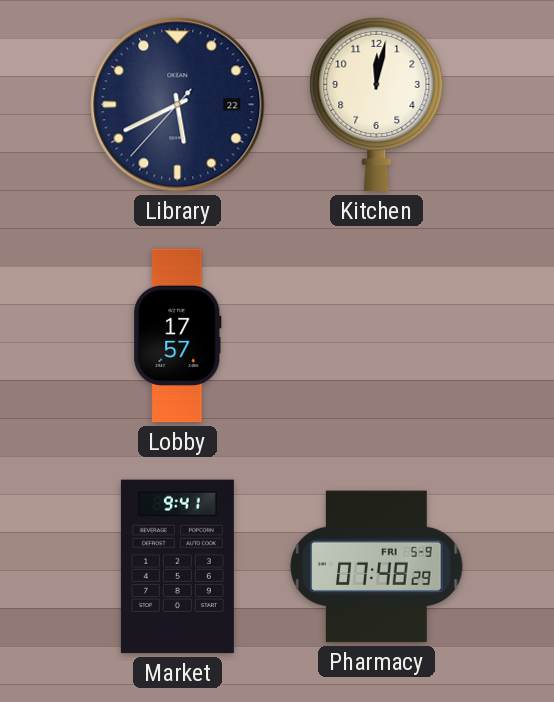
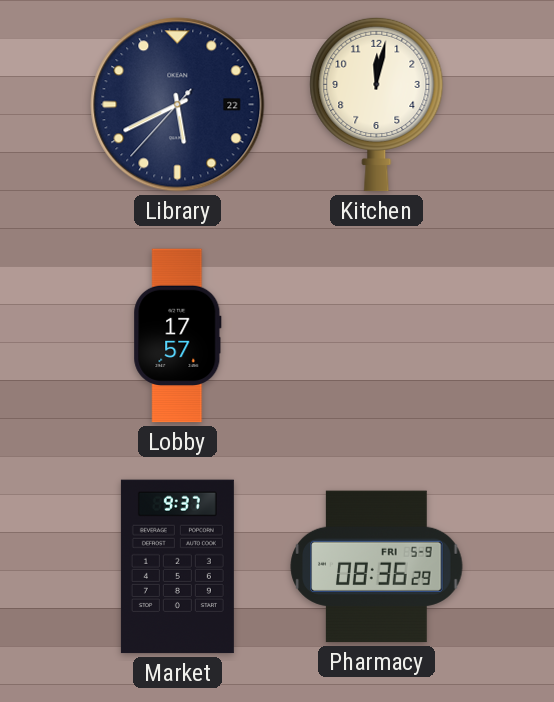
Market: 9:41 -> 9:37
Pharmacy: 07:48 -> 08:36
